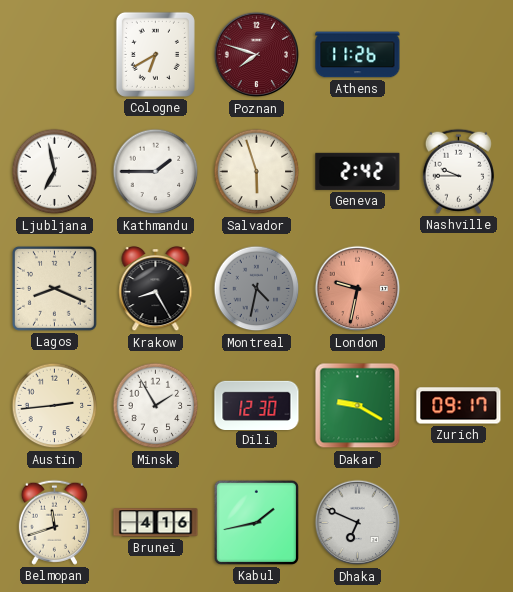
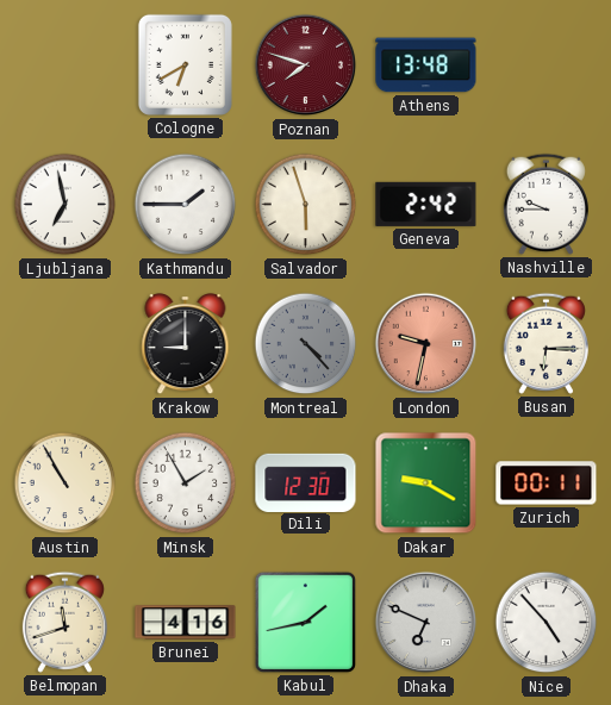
Athens: 11:26 -> 13:48
Lagos: 8:19 -> none
Krakow: 8:25 -> 9:00
Montreal: 4:32 -> 4:23
Busan: none -> 6:15
Austin: 2:44 -> 10:55
Zurich: 09:17 -> 00:11
Nice: none -> 4:53
